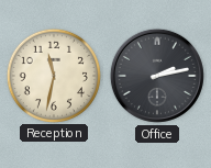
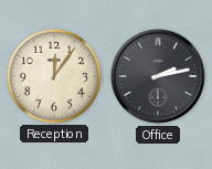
Reception: 11:32 -> 12:06
